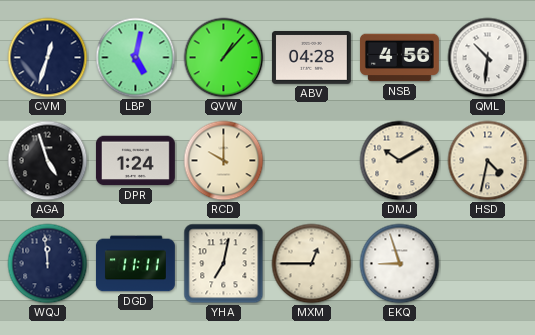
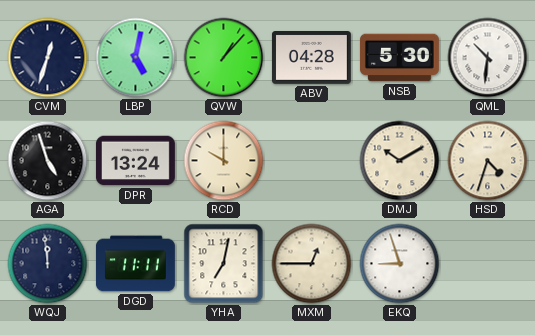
NSB: 4:56 -> 5:30
DPR: 1:24 -> 13:24
HSD: 4:32 -> 4:33
